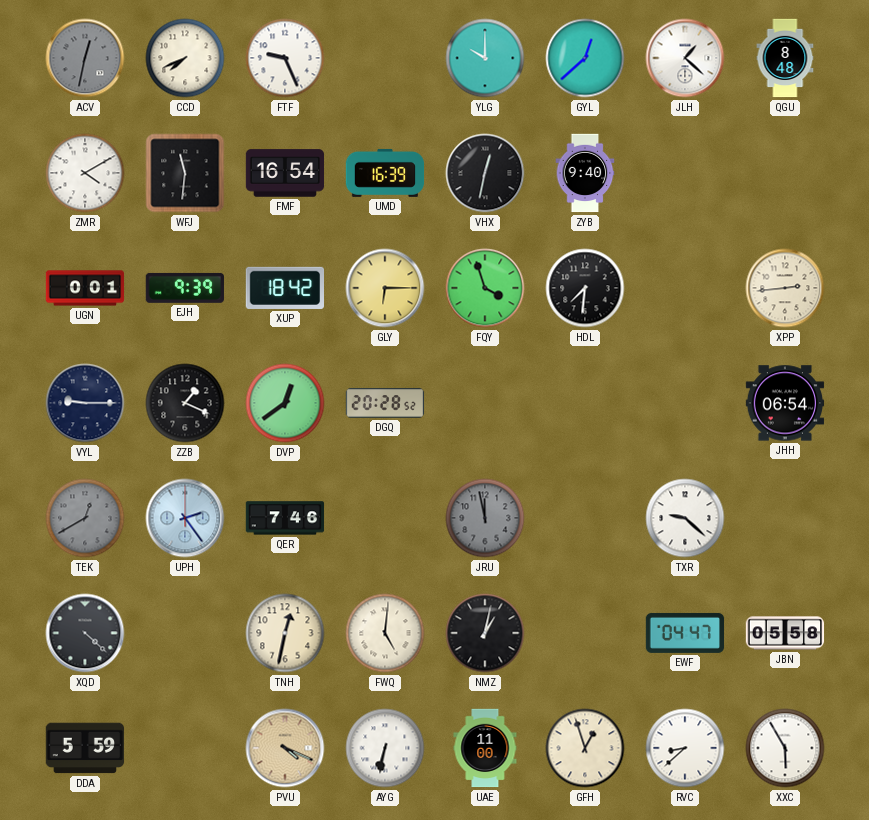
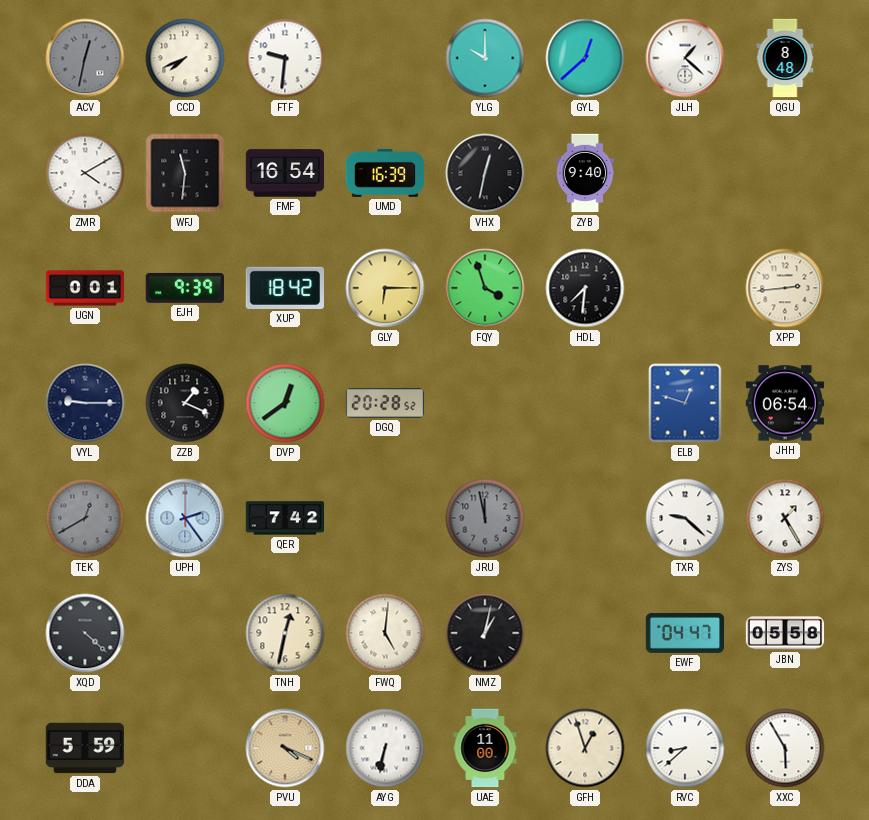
FTF: 9:26 -> 9:31
ELB: none -> 12:48
QER: 7:46 -> 7:42
ZYS: none -> 1:25
